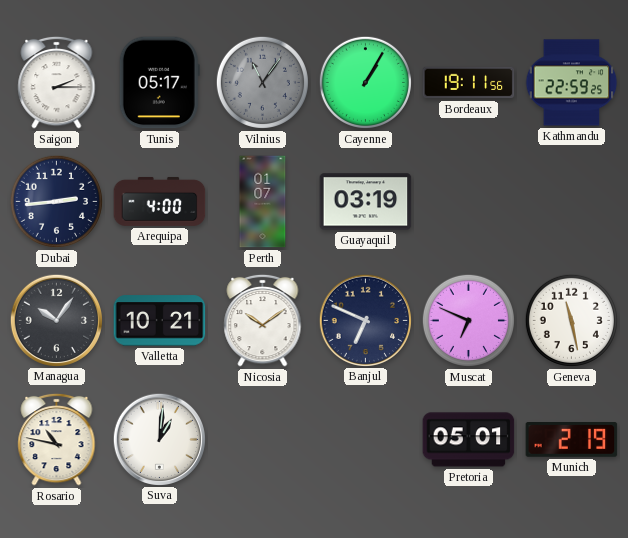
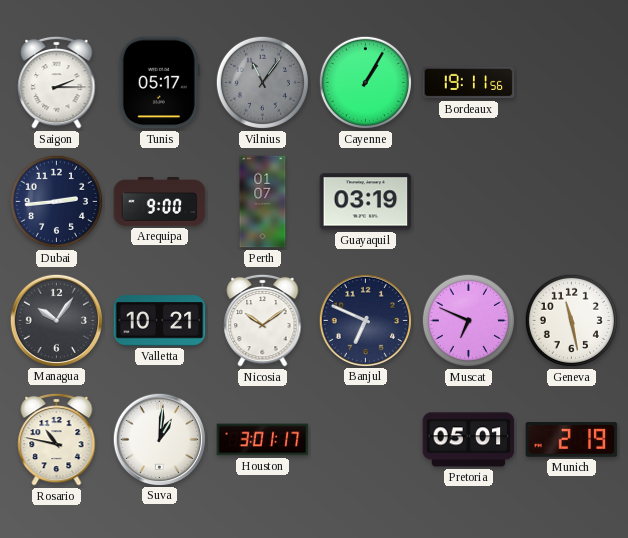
Kathmandu: 22:59 -> none
Arequipa: 4:00 -> 9:00
Houston: none -> 3:01
